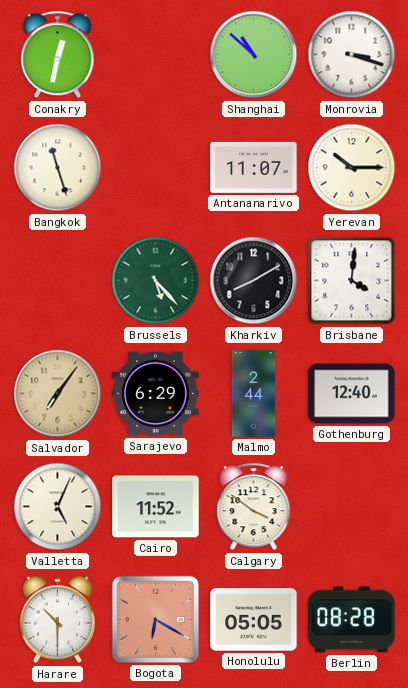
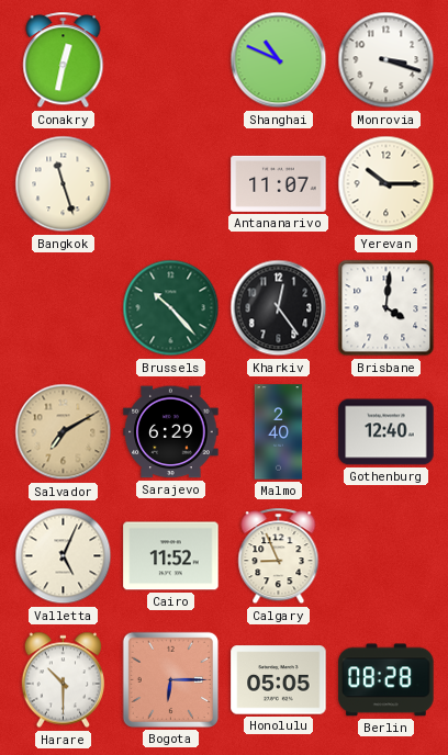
Shanghai: 10:52 -> 10:49
Brussels: 5:23 -> 10:23
Kharkiv: 8:10 -> 12:24
Salvador: 7:06 -> 7:10
Malmo: 2:44 -> 2:40
Calgary: 3:51 -> 8:56
Bogota: 6:20 -> 6:15
